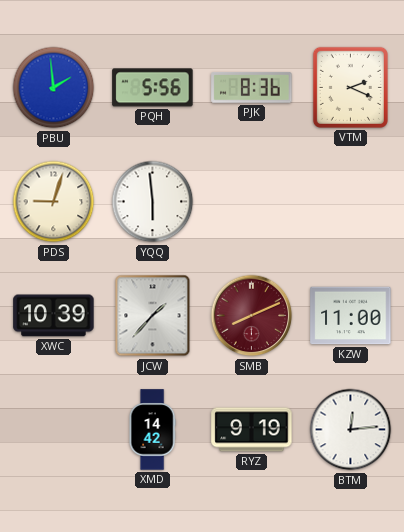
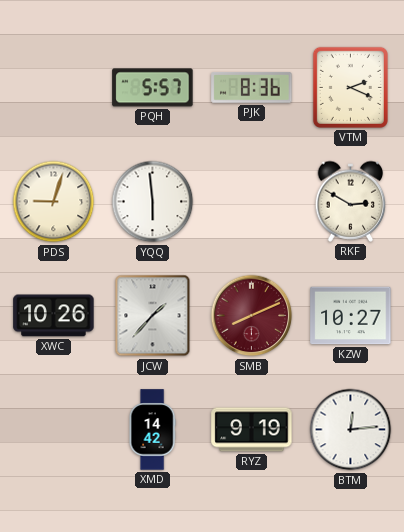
PBU: 1:59 -> none
PQH: 5:56 -> 5:57
RKF: none -> 2:50
XWC: 10:39 -> 10:26
KZW: 11:00 -> 10:27
